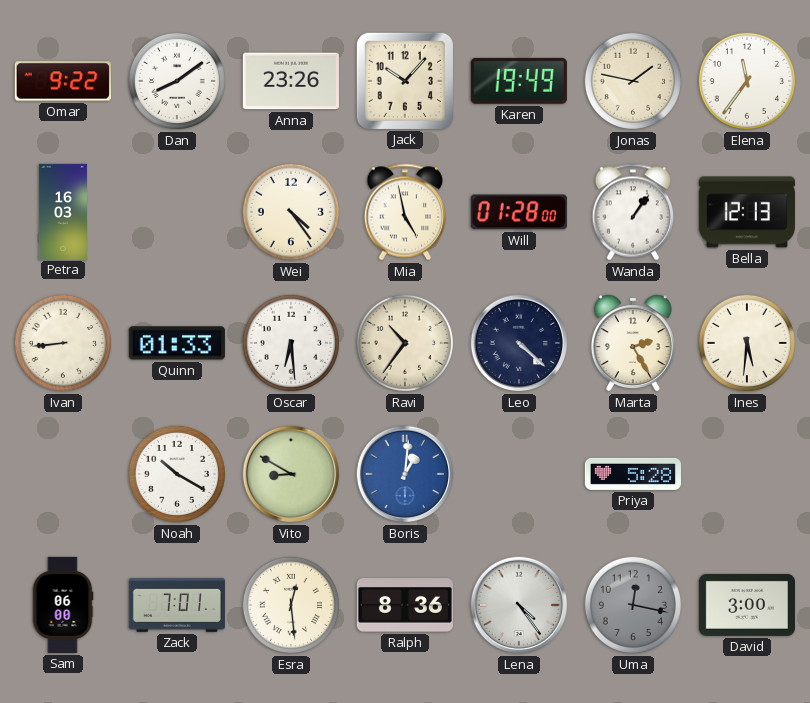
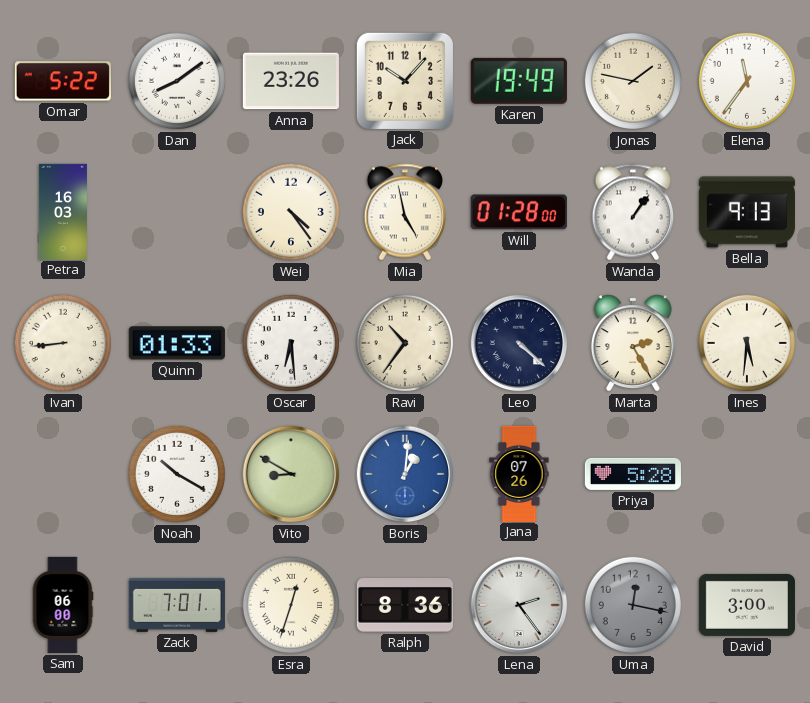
Omar: 9:22 -> 5:22
Bella: 12:13 -> 9:13
Jana: none -> 07:26
Esra: 12:29 -> 12:33
Lena: 4:24 -> 2:24
